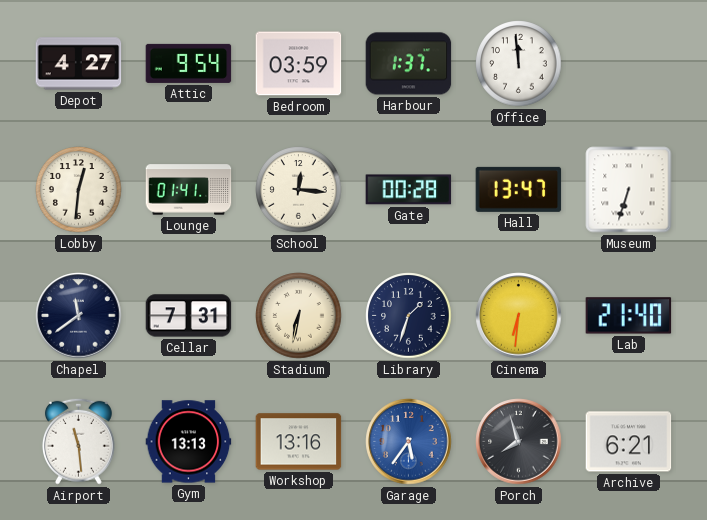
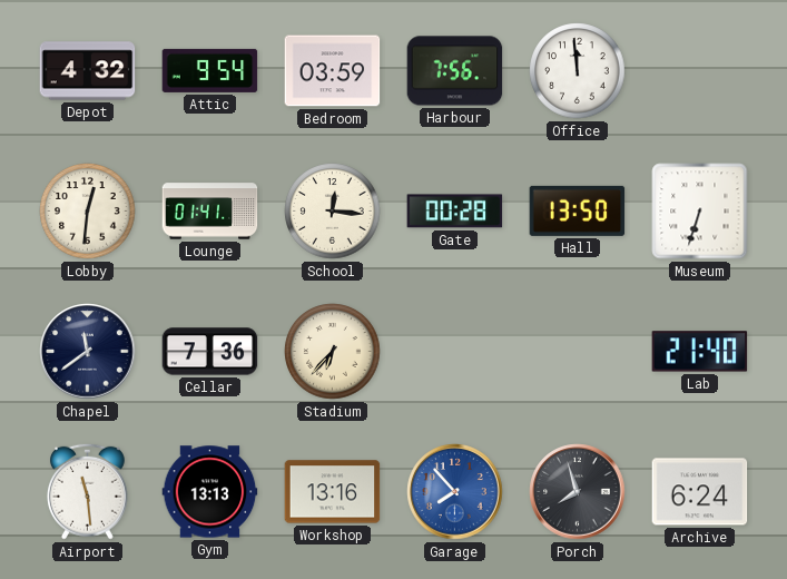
Depot: 4:27 -> 4:32
Harbour: 1:37 -> 7:56
Hall: 13:47 -> 13:50
Cellar: 7:31 -> 7:36
Stadium: 6:32 -> 6:37
Library: 1:33 -> none
Cinema: 6:31 -> none
Garage: 5:36 -> 7:53
Archive: 6:21 -> 6:24
